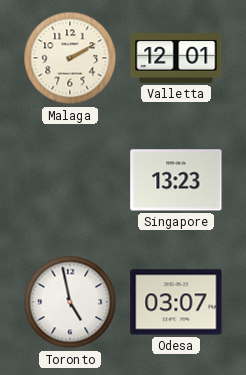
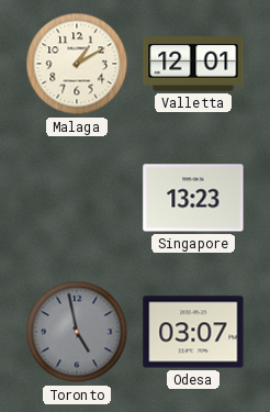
Malaga: 2:10 -> 1:10
Toronto dial: white -> grey
